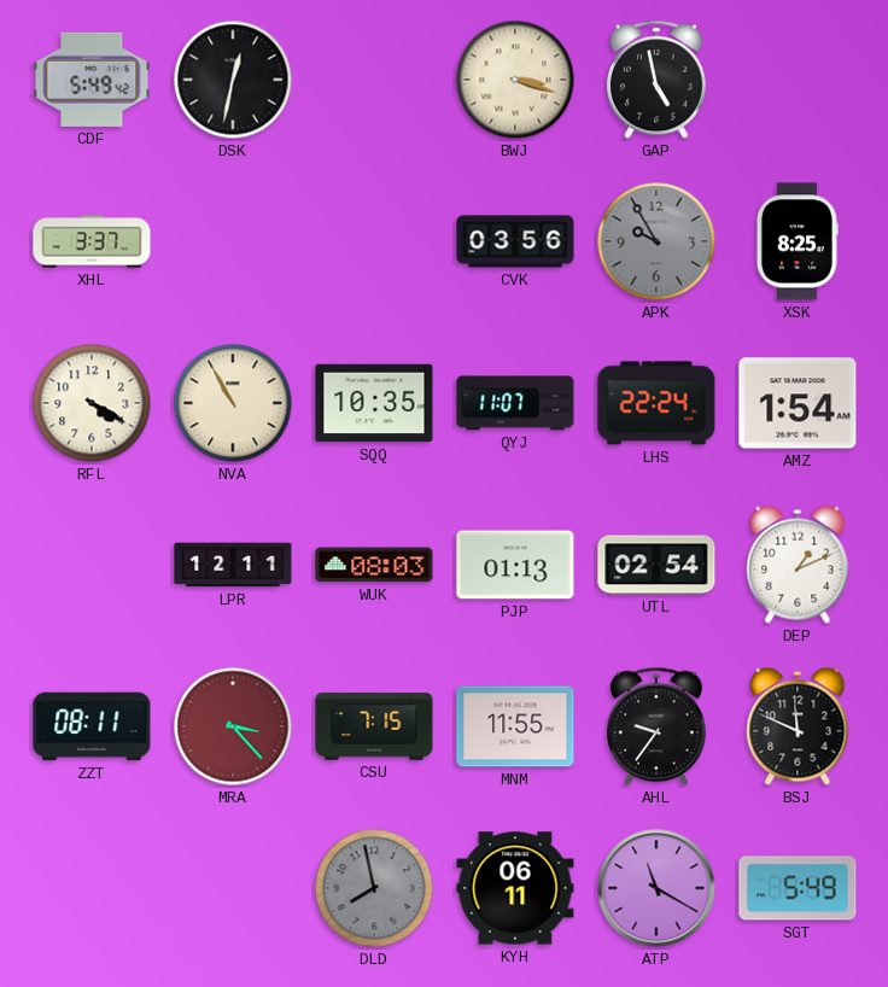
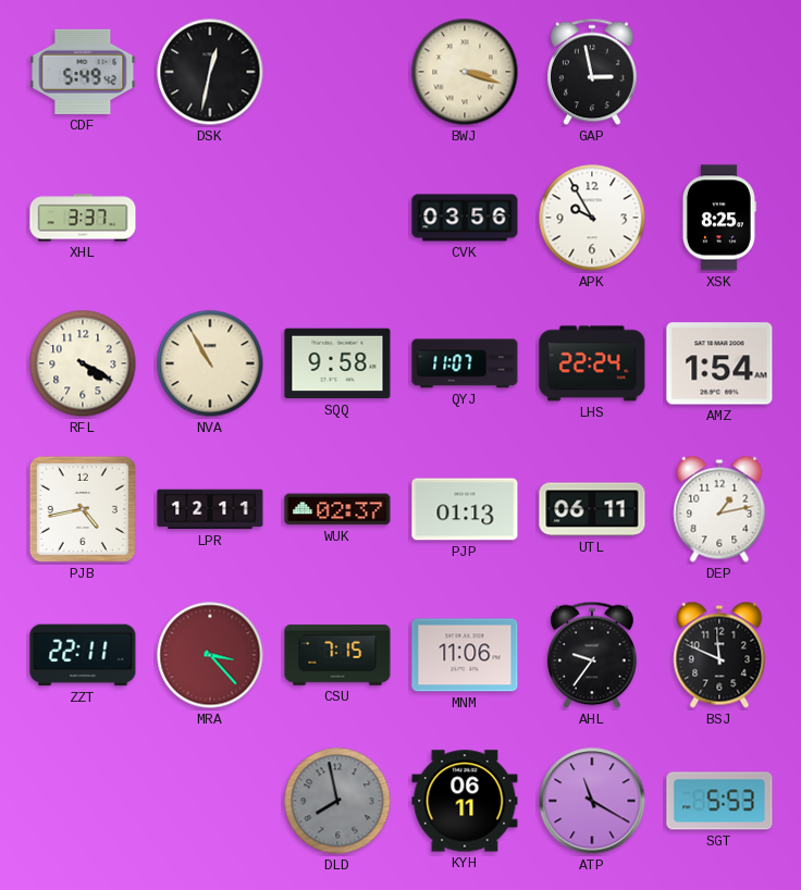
GAP: 4:58 -> 2:58
APK dial: grey -> white
SQQ: 10:35 -> 9:58
PJB: none -> 4:43
WUK: 08:03 -> 02:37
UTL: 02:54 -> 06:11
DEP: 1:11 -> 1:13
ZZT: 08:11 -> 22:11
MNM: 11:55 -> 11:06
SGT: 5:49 -> 5:53
